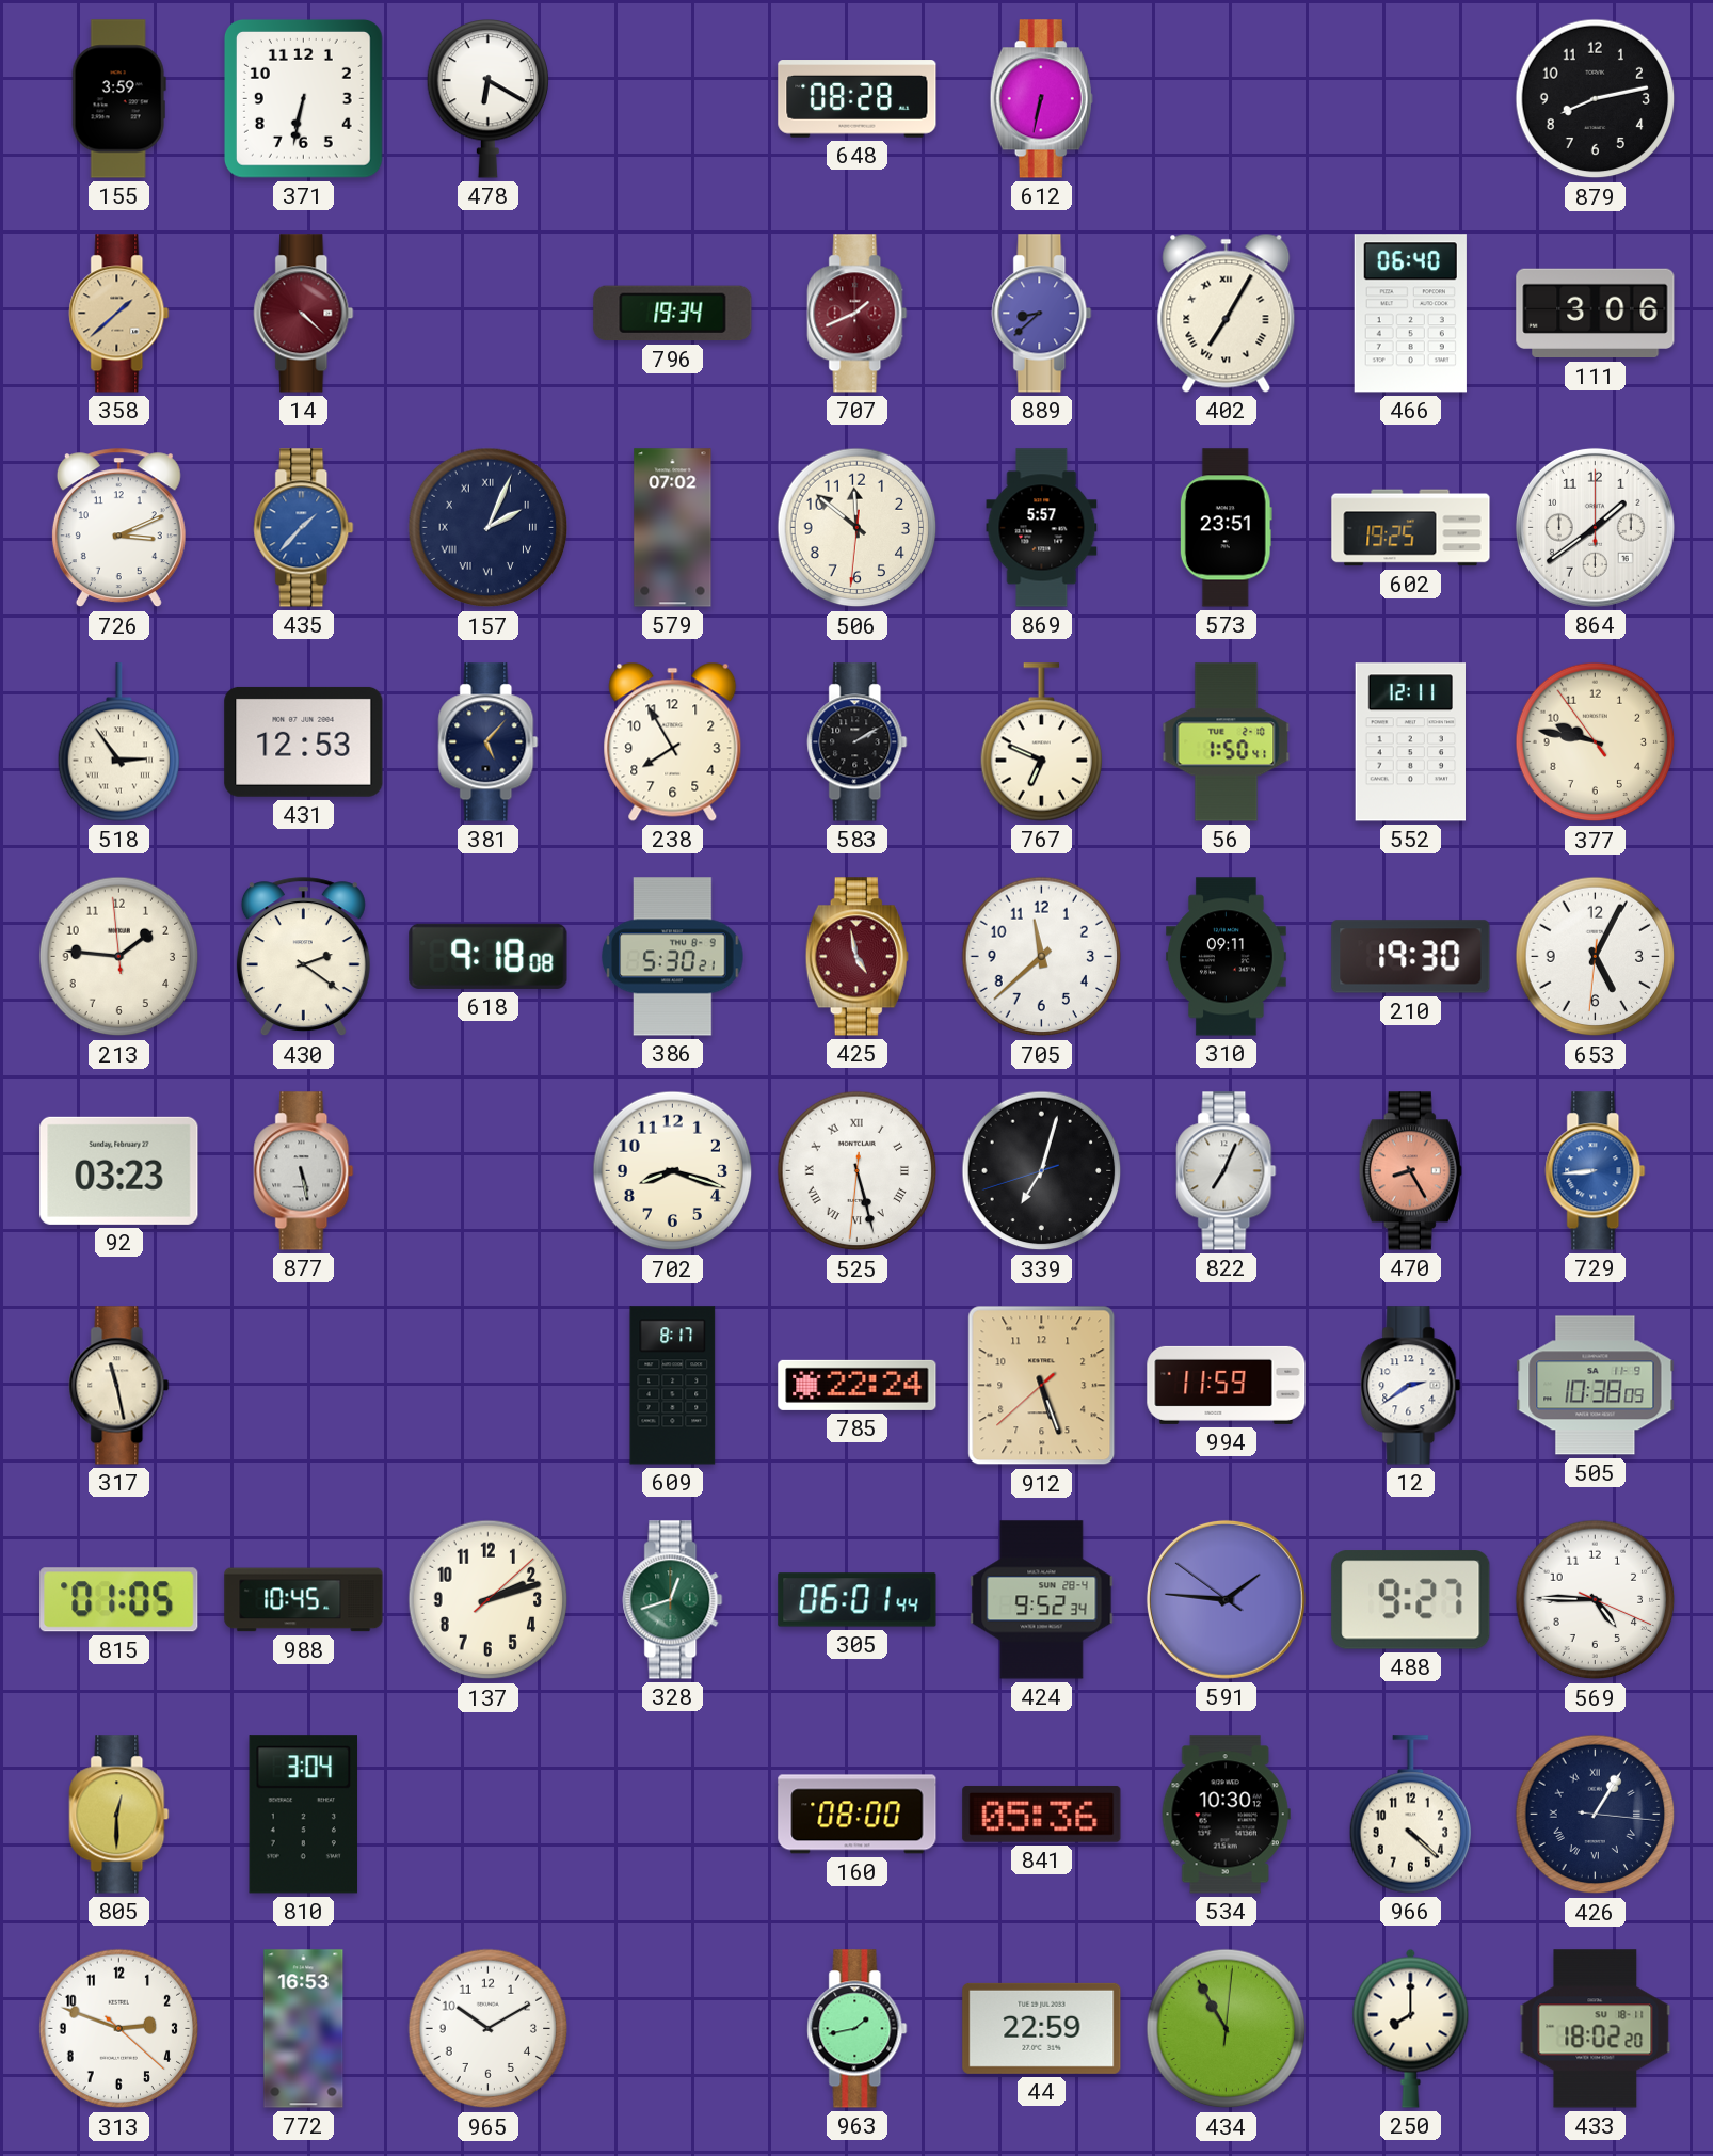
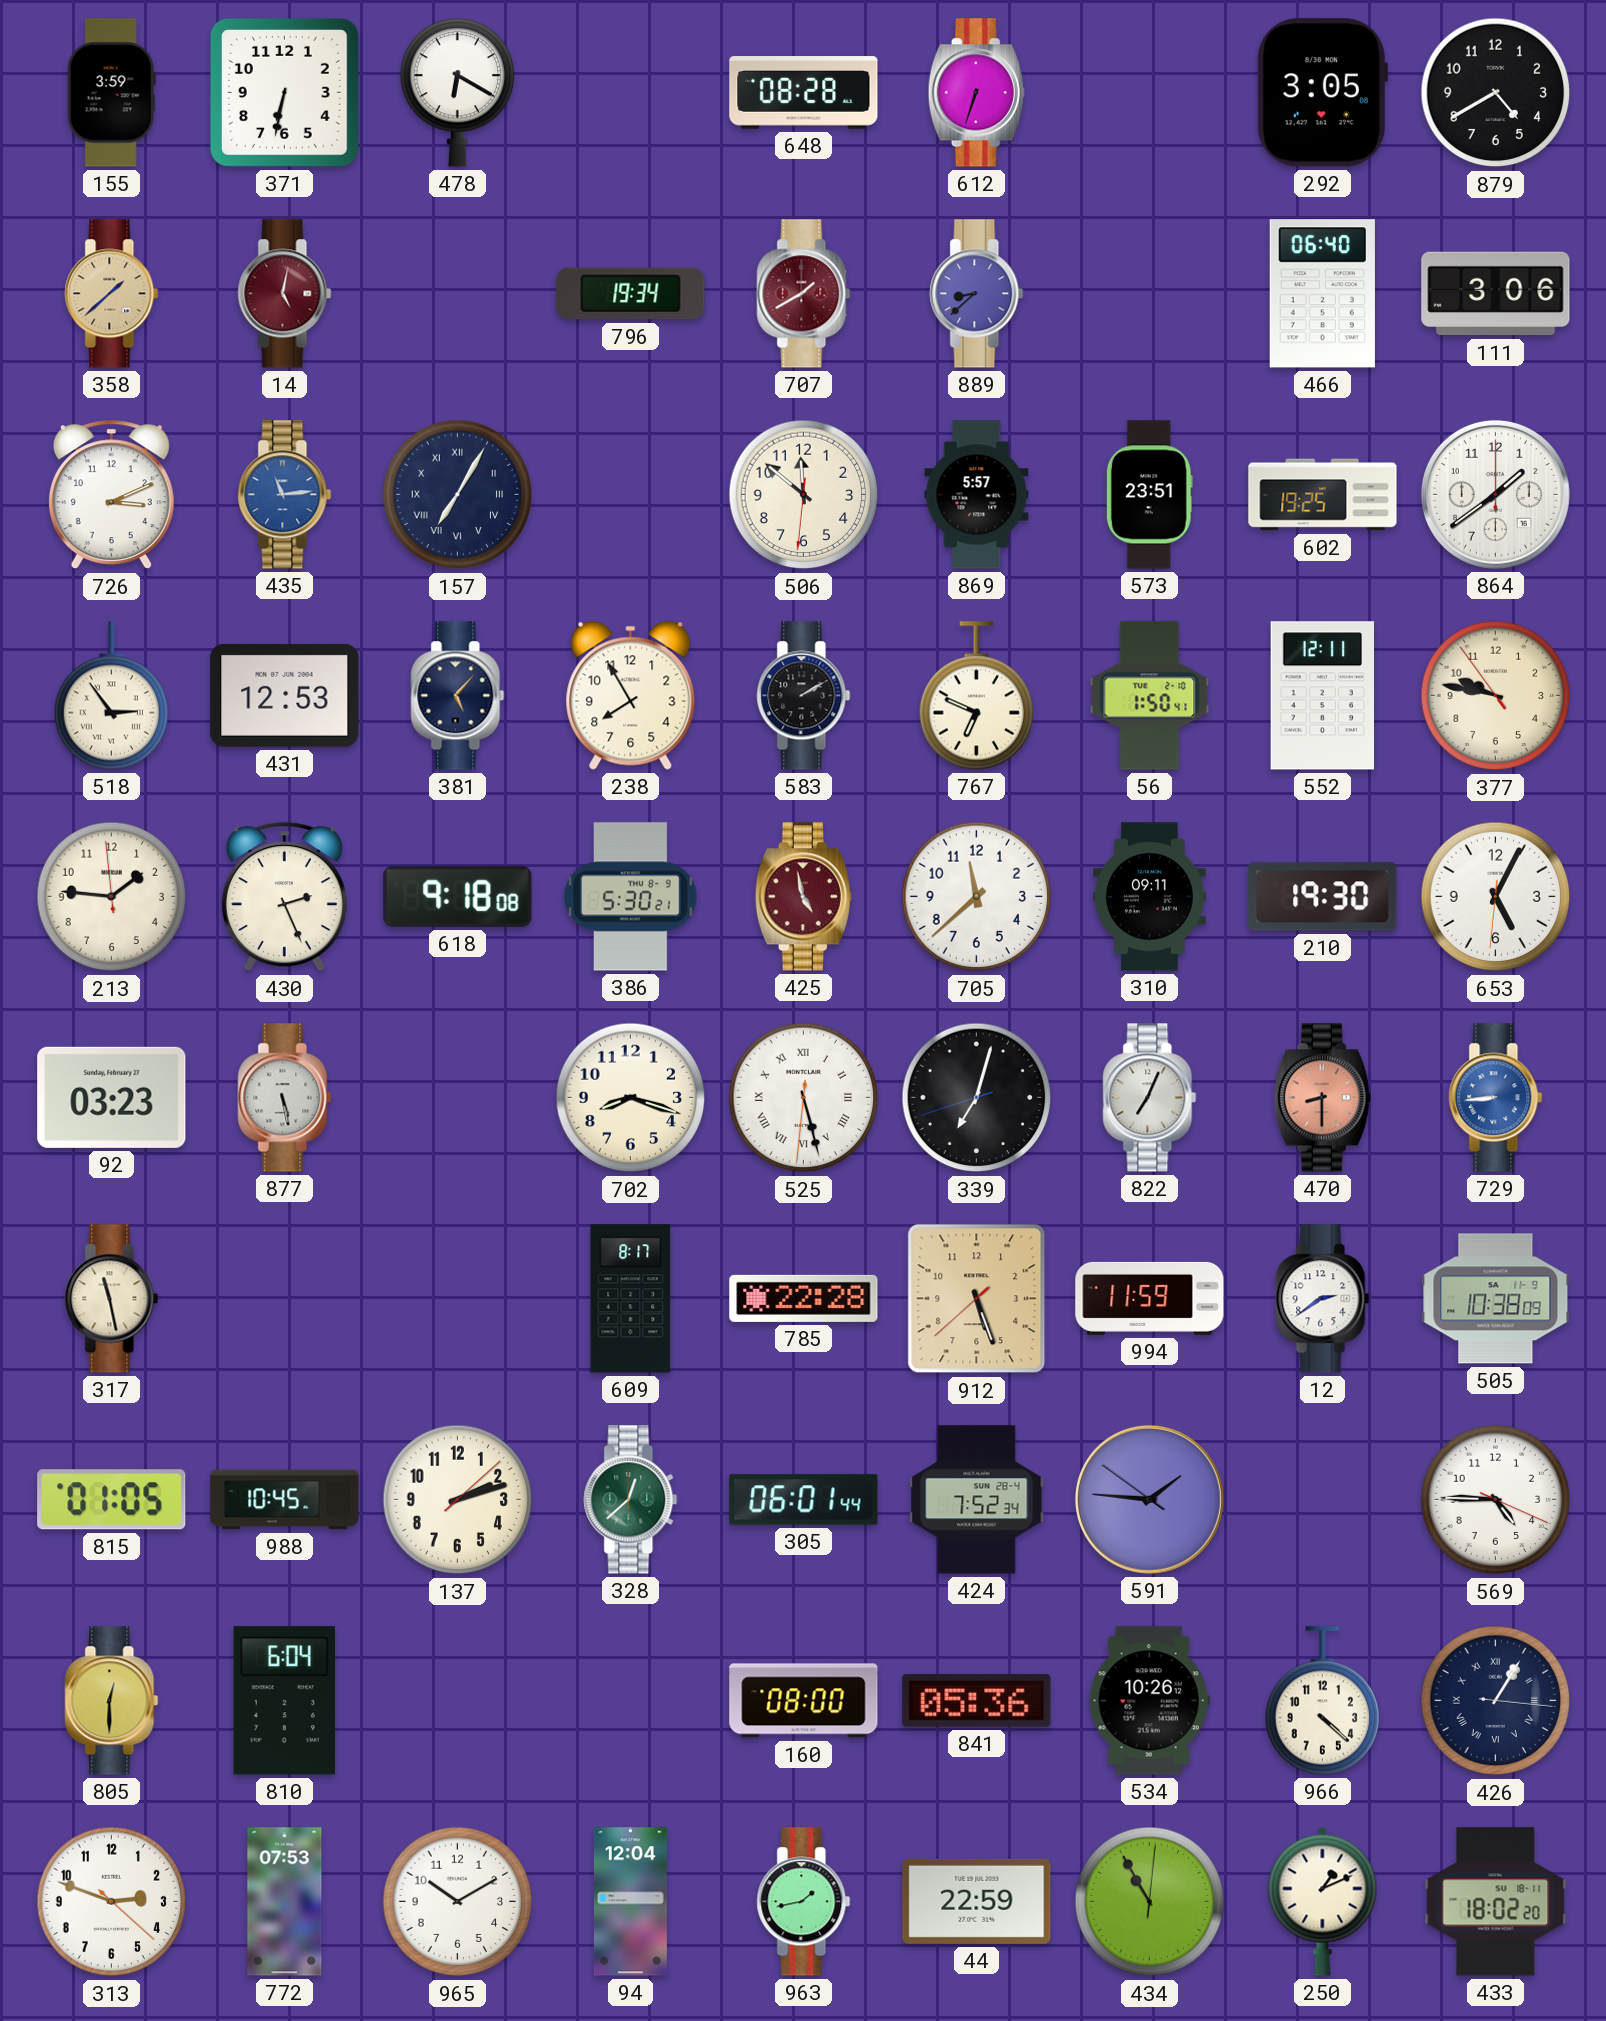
612: 6:32 -> 6:33
292: none -> 3:05
879: 8:13 -> 4:40
14: 4:22 -> 5:02
707: 1:41 -> 1:40
402: 7:05 -> none
435: 1:37 -> 11:14
157: 2:04 -> 7:05
579: 07:02 -> none
430: 2:21 -> 2:26
470: 8:25 -> 8:30
785: 22:24 -> 22:28
328: 12:42 -> 12:38
424: 9:52 -> 7:52
488: 9:27 -> none
810: 3:04 -> 6:04
534: 10:30 -> 10:26
772: 16:53 -> 07:53
94: none -> 12:04
250: 8:00 -> 1:11
